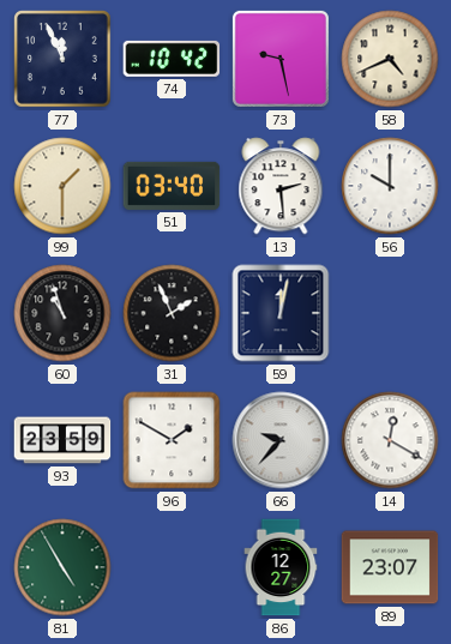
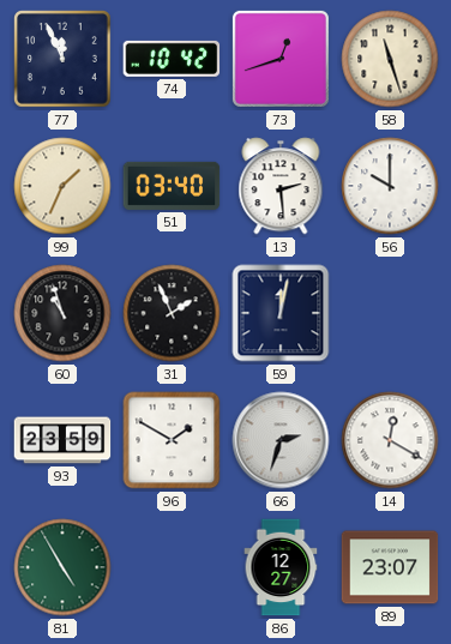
73: 9:28 -> 12:42
58: 4:41 -> 11:27
99: 1:30 -> 1:34
66: 9:37 -> 2:33
